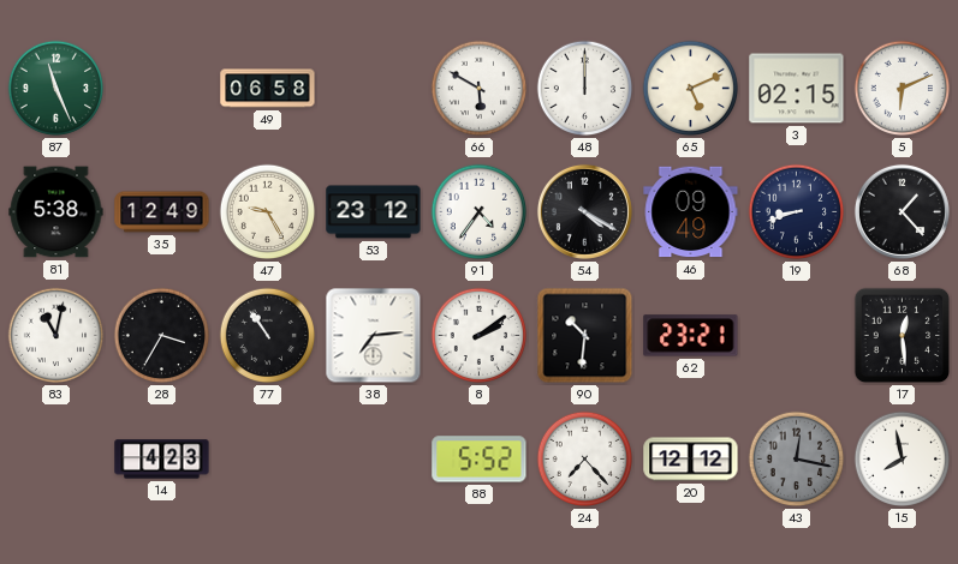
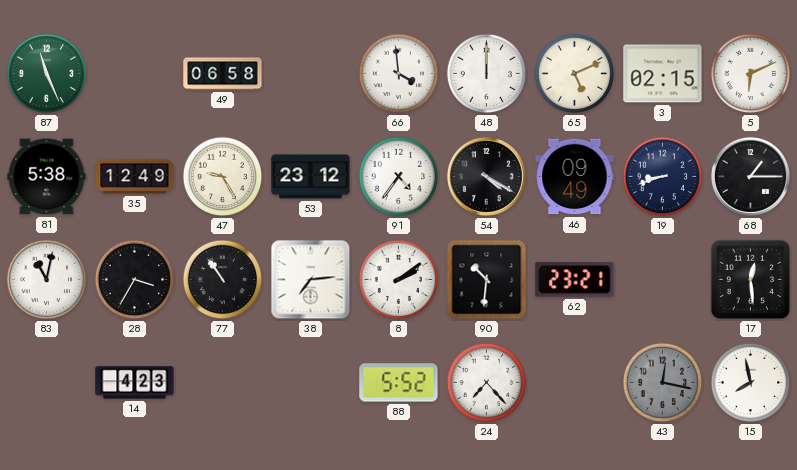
66: 5:50 -> 3:59
68: 1:23 -> 1:15
20: 12:12 -> none
